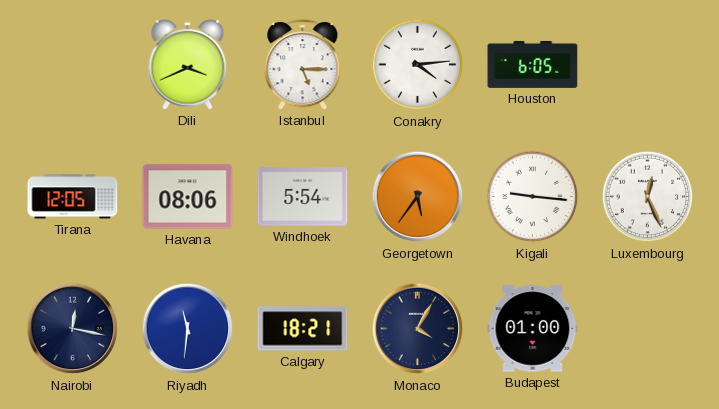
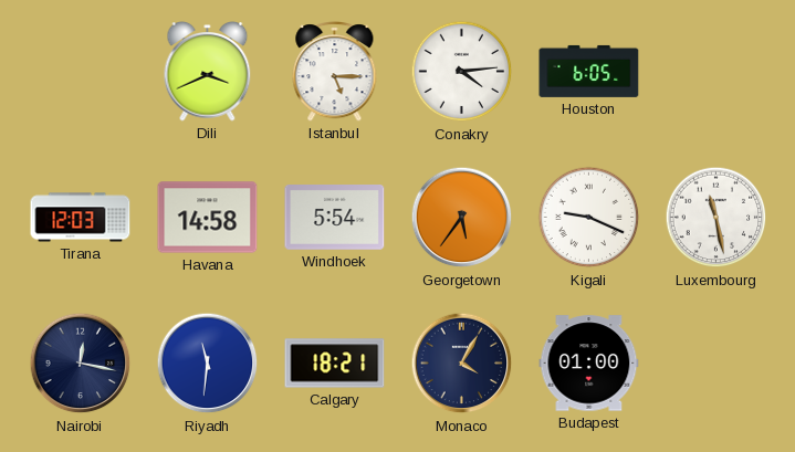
Tirana: 12:05 -> 12:03
Havana: 08:06 -> 14:58
Kigali: 9:16 -> 9:19
Luxembourg: 12:26 -> 11:28
